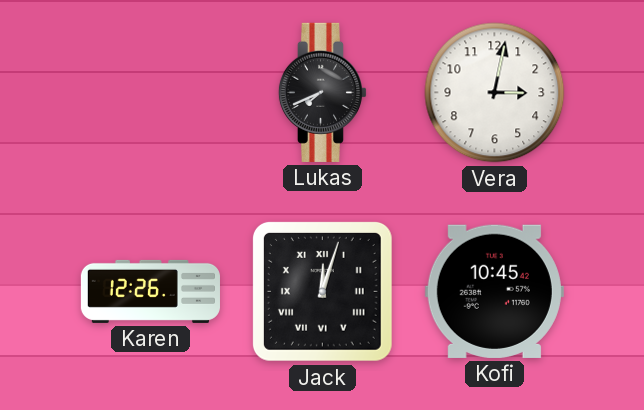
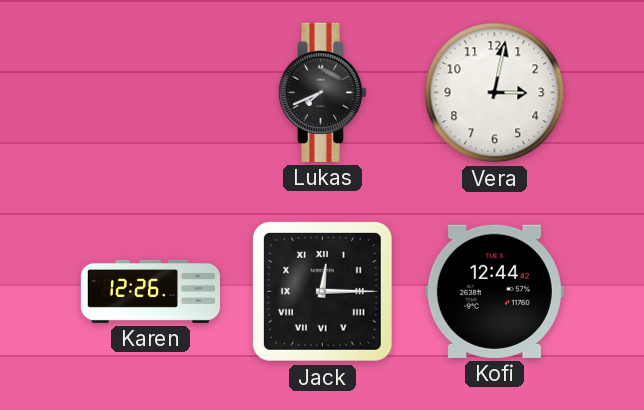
Jack: 12:03 -> 12:15
Kofi: 10:45 -> 12:44
